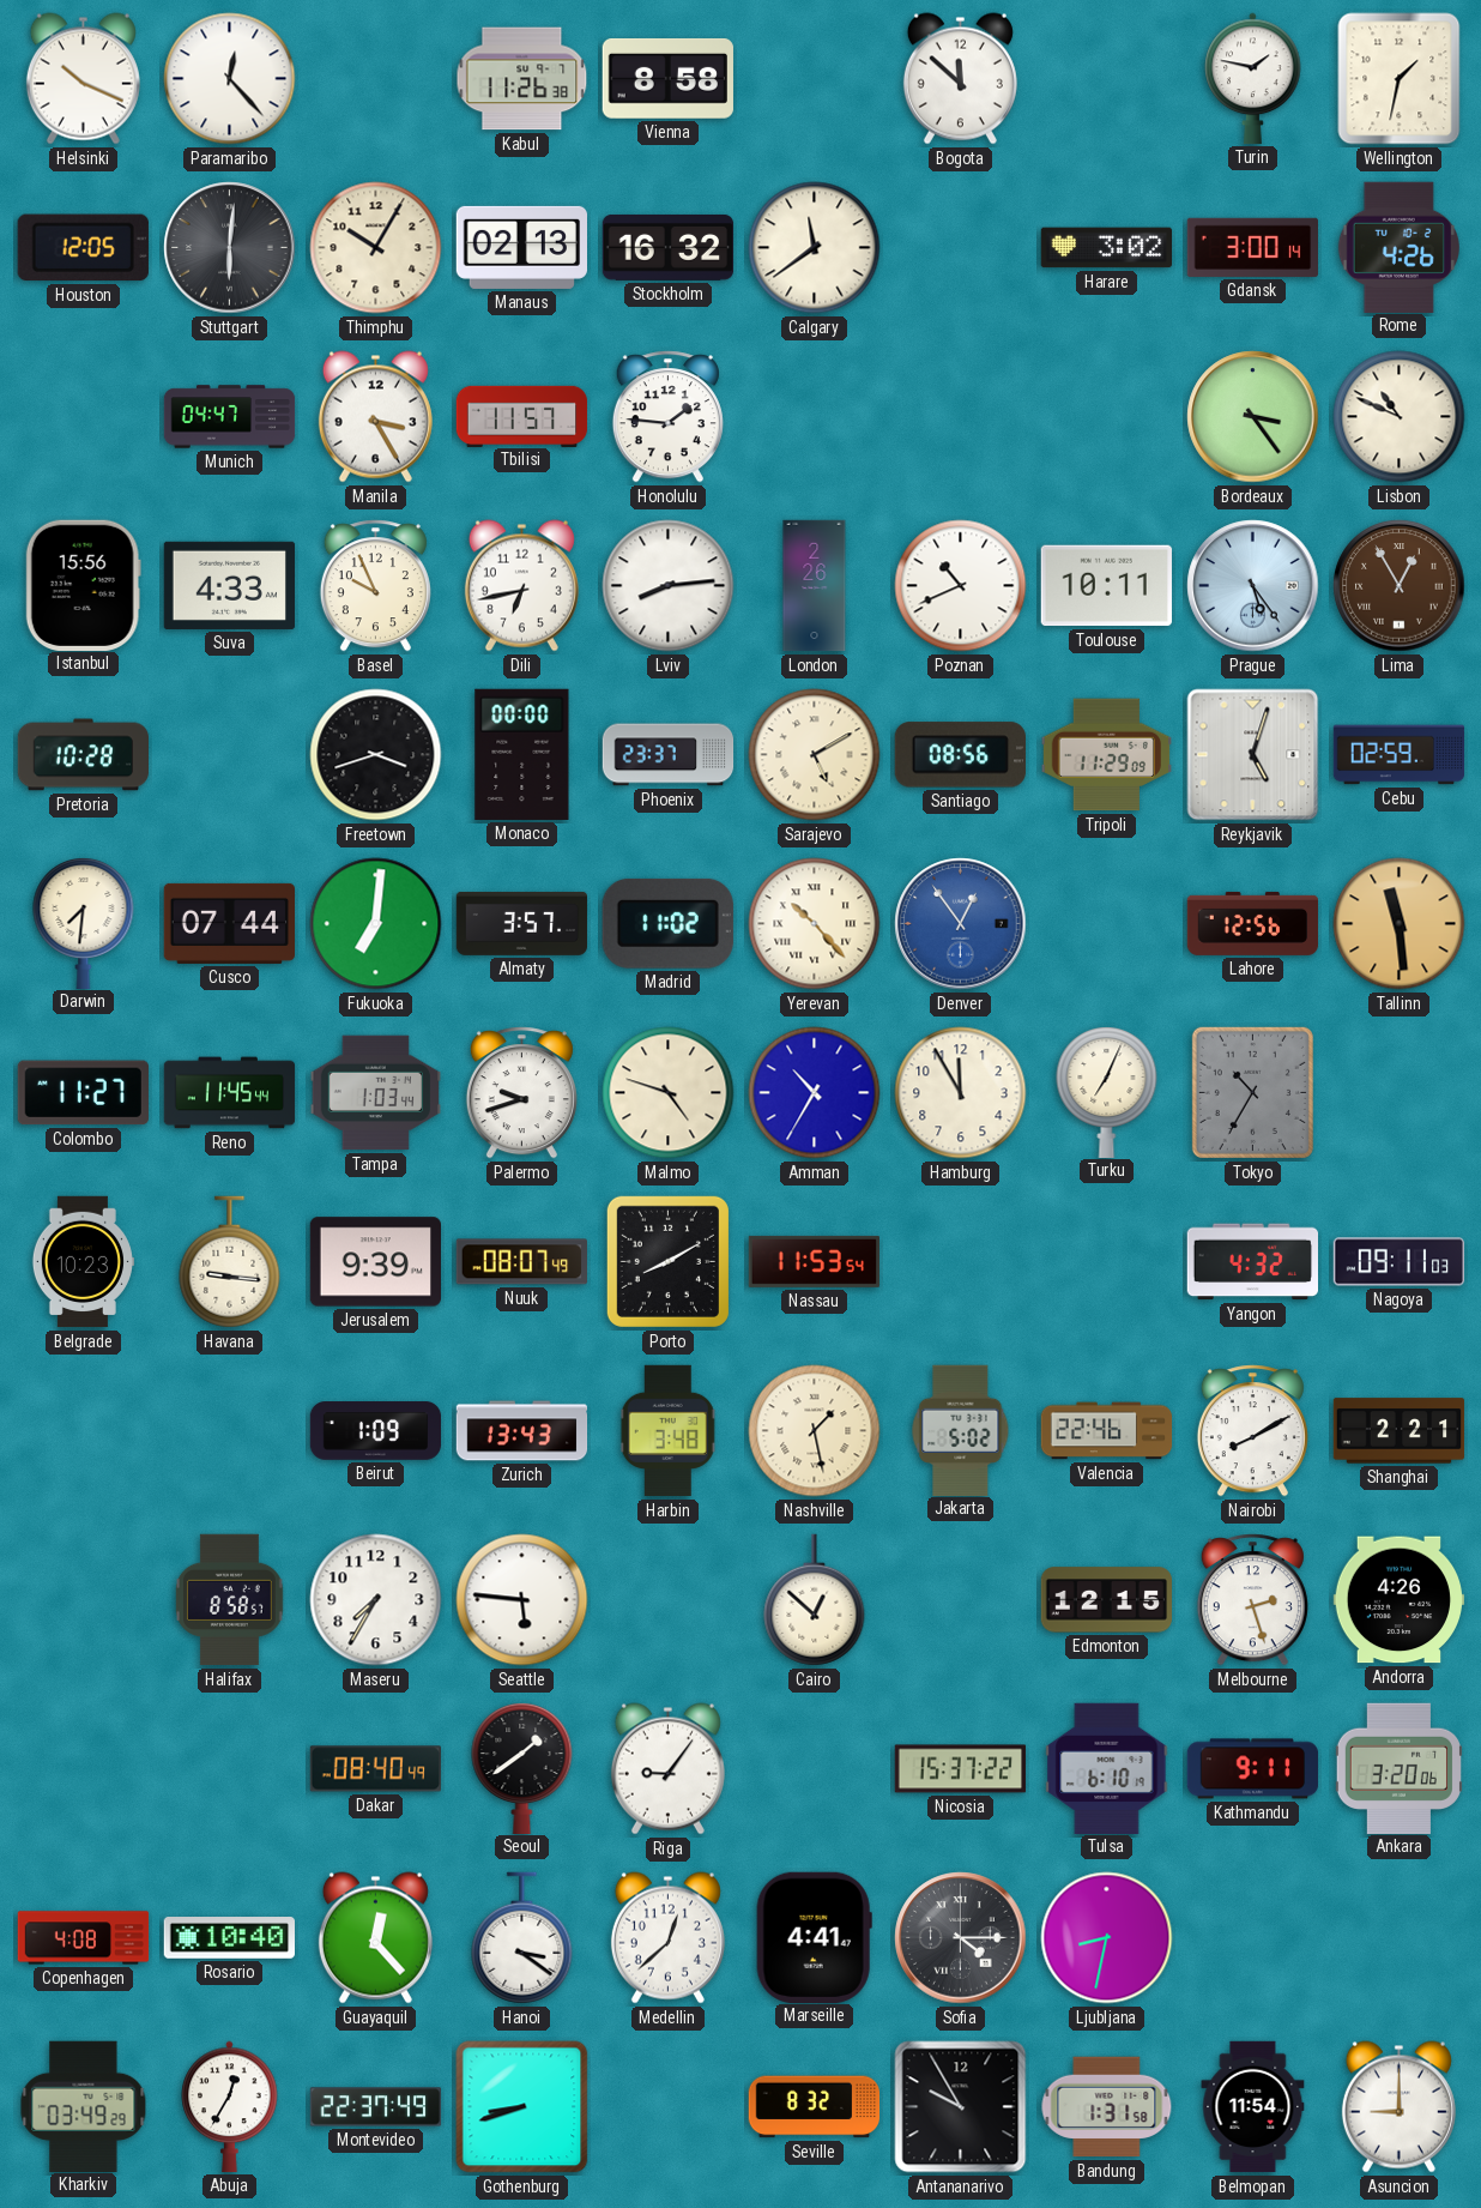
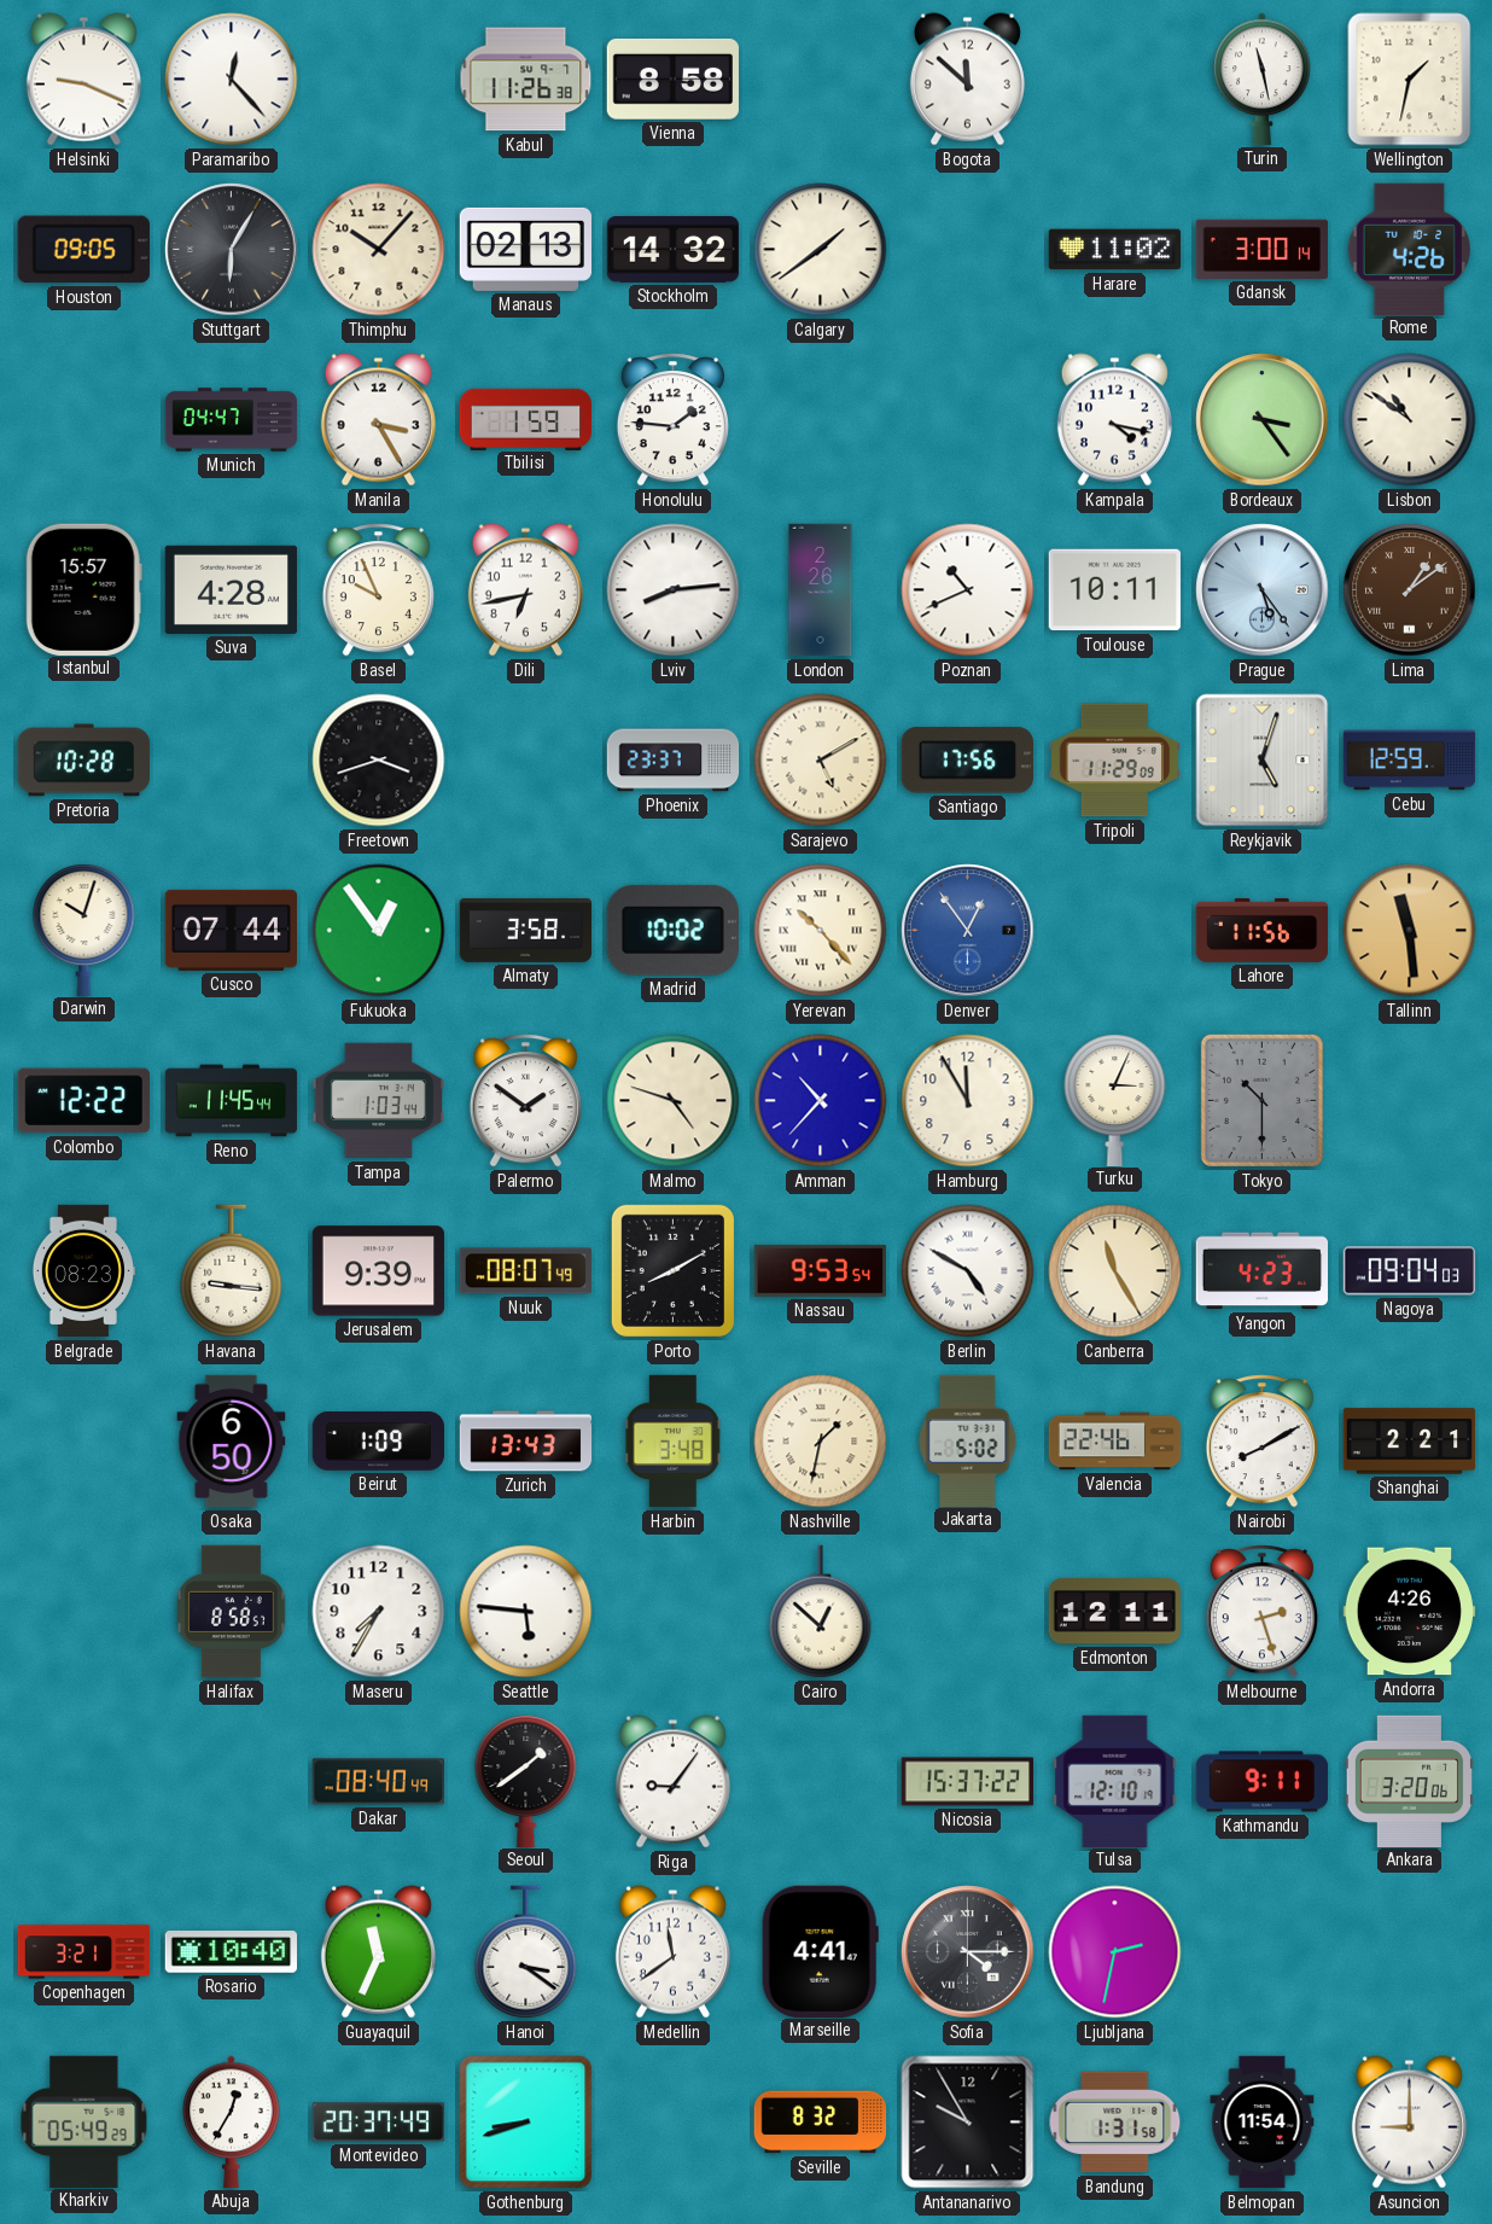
Helsinki: 10:19 -> 9:19
Turin: 1:47 -> 11:28
Houston: 12:05 -> 09:05
Stuttgart: 6:01 -> 6:05
Thimphu: 10:05 -> 10:07
Stockholm: 16:32 -> 14:32
Calgary: 11:39 -> 1:39
Harare: 3:02 -> 11:02
Tbilisi: 11:57 -> 1:59
Kampala: none -> 4:17
Lisbon: 10:49 -> 10:51
Istanbul: 15:56 -> 15:57
Suva: 4:33 -> 4:28
Lima: 12:55 -> 1:09
Monaco: 00:00 -> none
Santiago: 08:56 -> 17:56
Cebu: 02:59 -> 12:59
Darwin: 7:31 -> 10:03
Fukuoka: 7:01 -> 12:54
Almaty: 3:57 -> 3:58
Madrid: 11:02 -> 10:02
Lahore: 12:56 -> 11:56
Colombo: 11:27 -> 12:22
Palermo: 9:42 -> 1:51
Amman: 10:35 -> 10:37
Turku: 7:04 -> 3:04
Tokyo: 10:35 -> 10:30
Belgrade: 10:23 -> 08:23
Nassau: 11:53 -> 9:53
Berlin: none -> 4:50
Canberra: none -> 11:25
Yangon: 4:32 -> 4:23
Nagoya: 09:11 -> 09:04
Osaka: none -> 6:50
Nashville: 1:28 -> 1:32
Edmonton: 12:15 -> 12:11
Tulsa: 6:10 -> 12:10
Copenhagen: 4:08 -> 3:21
Guayaquil: 12:23 -> 11:34
Medellin: 12:38 -> 11:39
Ljubljana: 8:32 -> 2:32
Kharkiv: 03:49 -> 05:49
Montevideo: 22:37 -> 20:37
